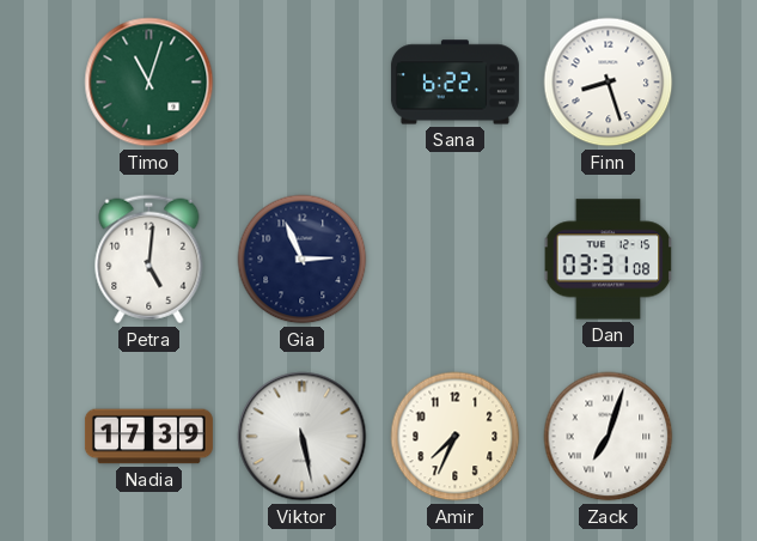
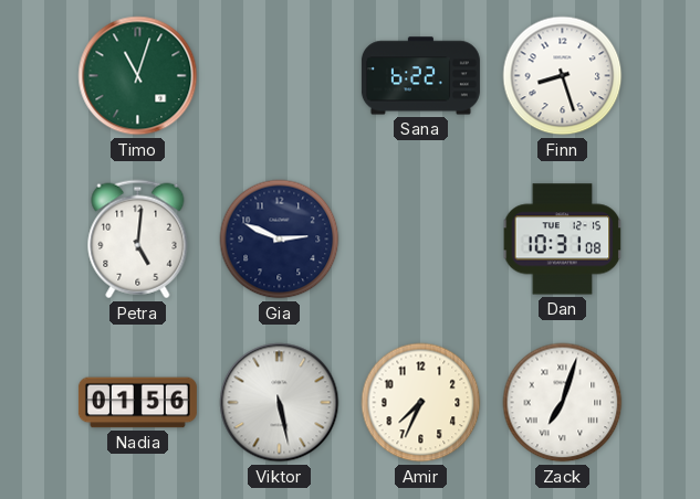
Gia: 2:56 -> 2:49
Dan: 03:31 -> 10:31
Nadia: 17:39 -> 01:56
